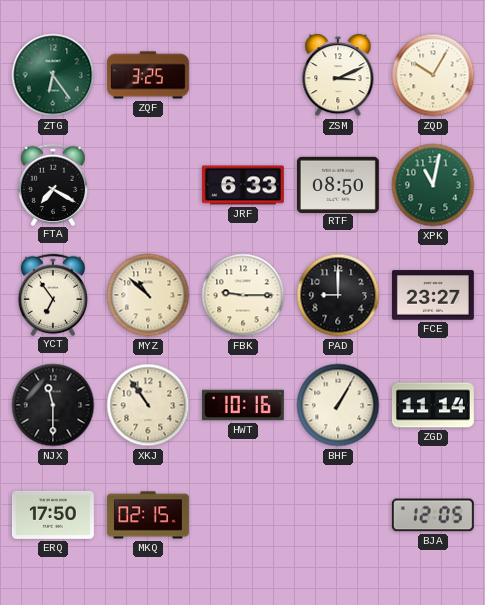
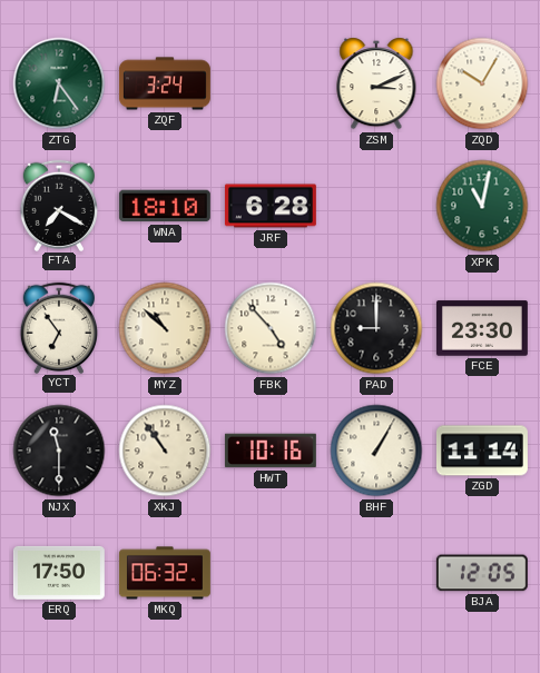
ZQF: 3:25 -> 3:24
WNA: none -> 18:10
JRF: 6:33 -> 6:28
RTF: 08:50 -> none
FBK: 9:15 -> 4:53
FCE: 23:27 -> 23:30
MKQ: 02:15 -> 06:32
